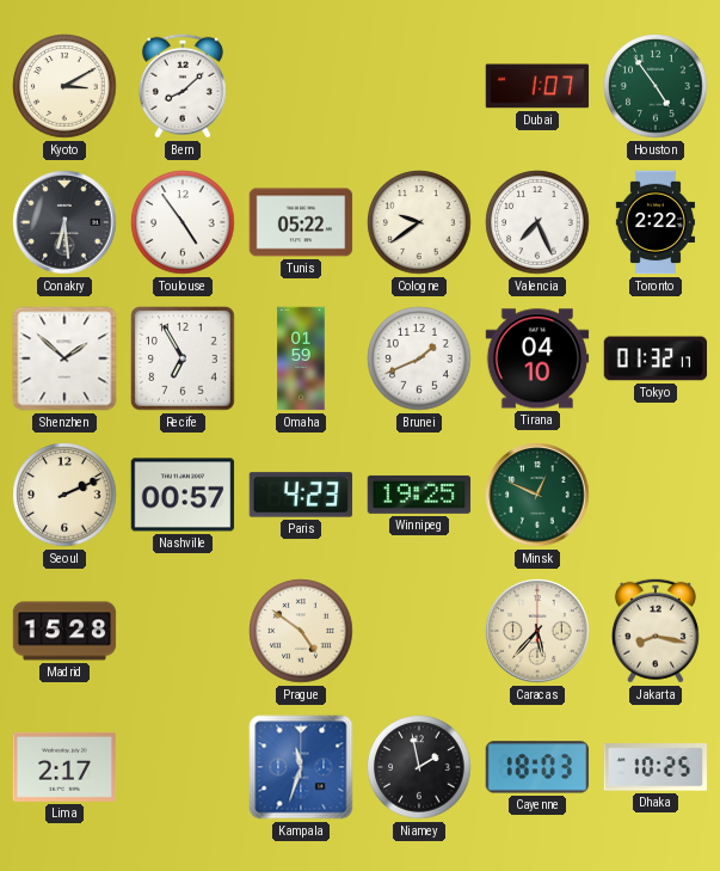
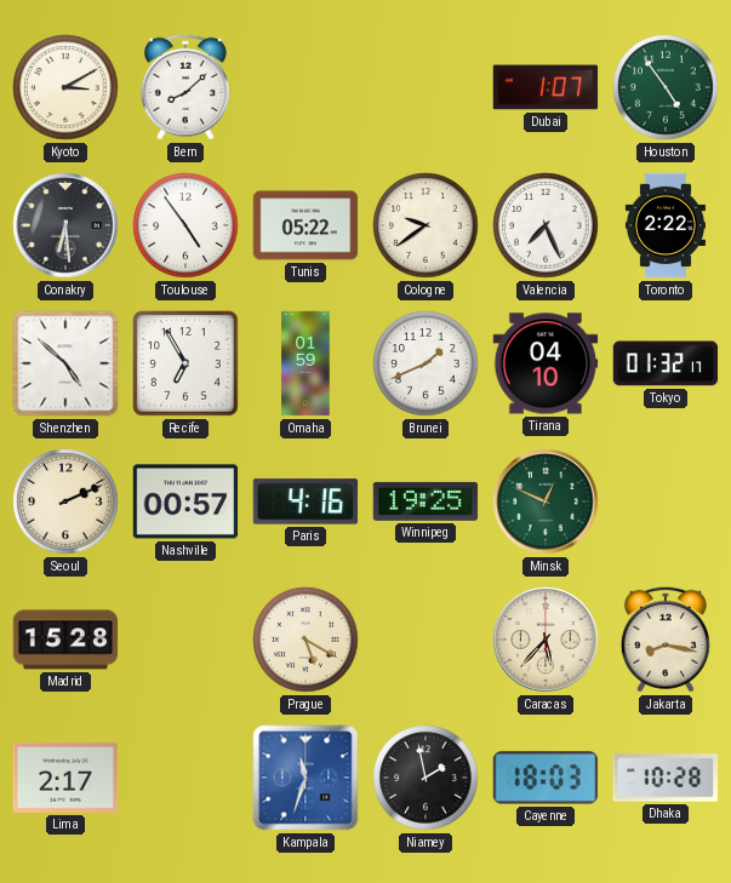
Shenzhen: 1:52 -> 4:52
Paris: 4:23 -> 4:16
Prague: 4:51 -> 5:20
Dhaka: 10:25 -> 10:28
